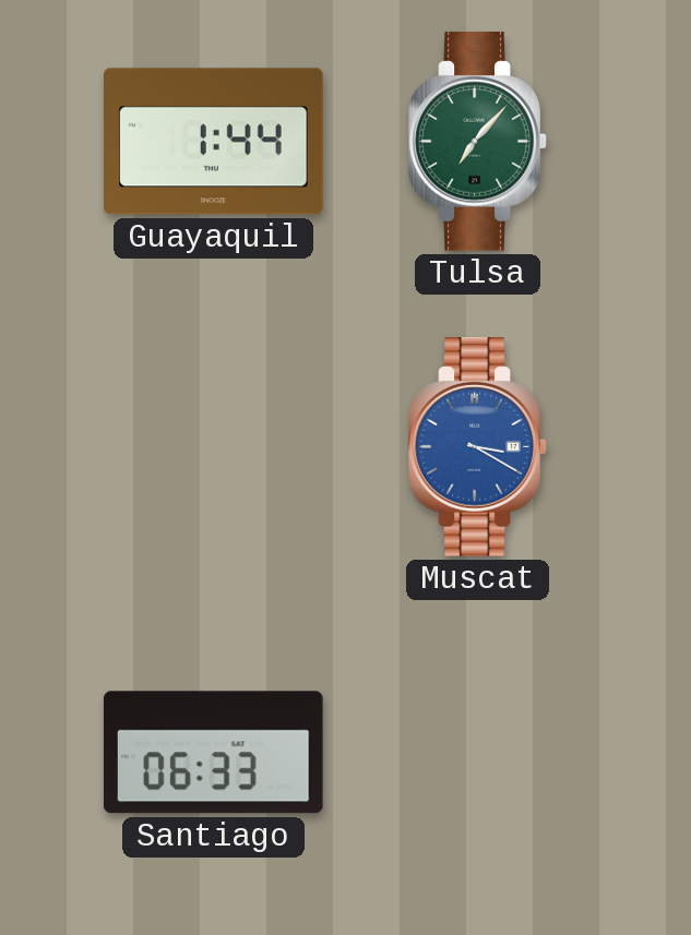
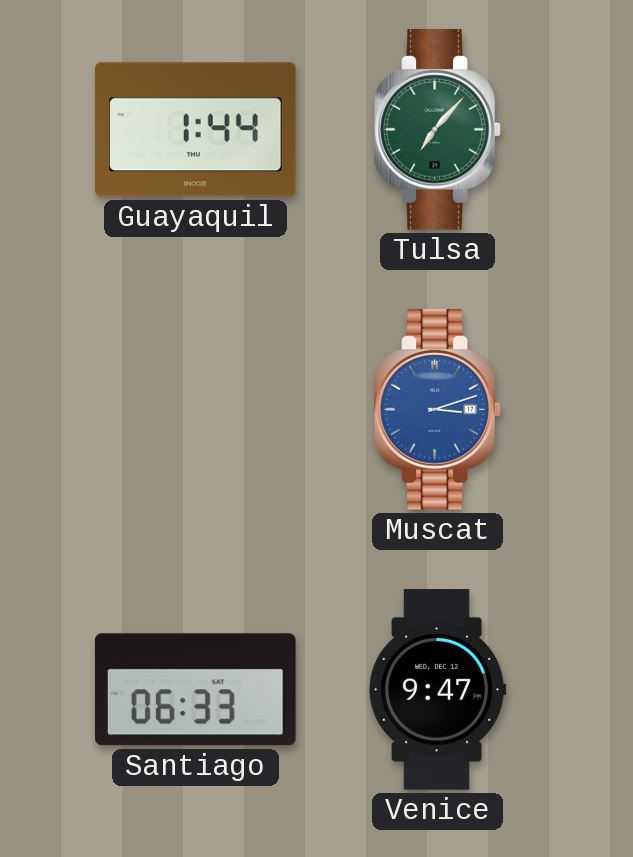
Muscat: 3:20 -> 3:12
Venice: none -> 9:47
